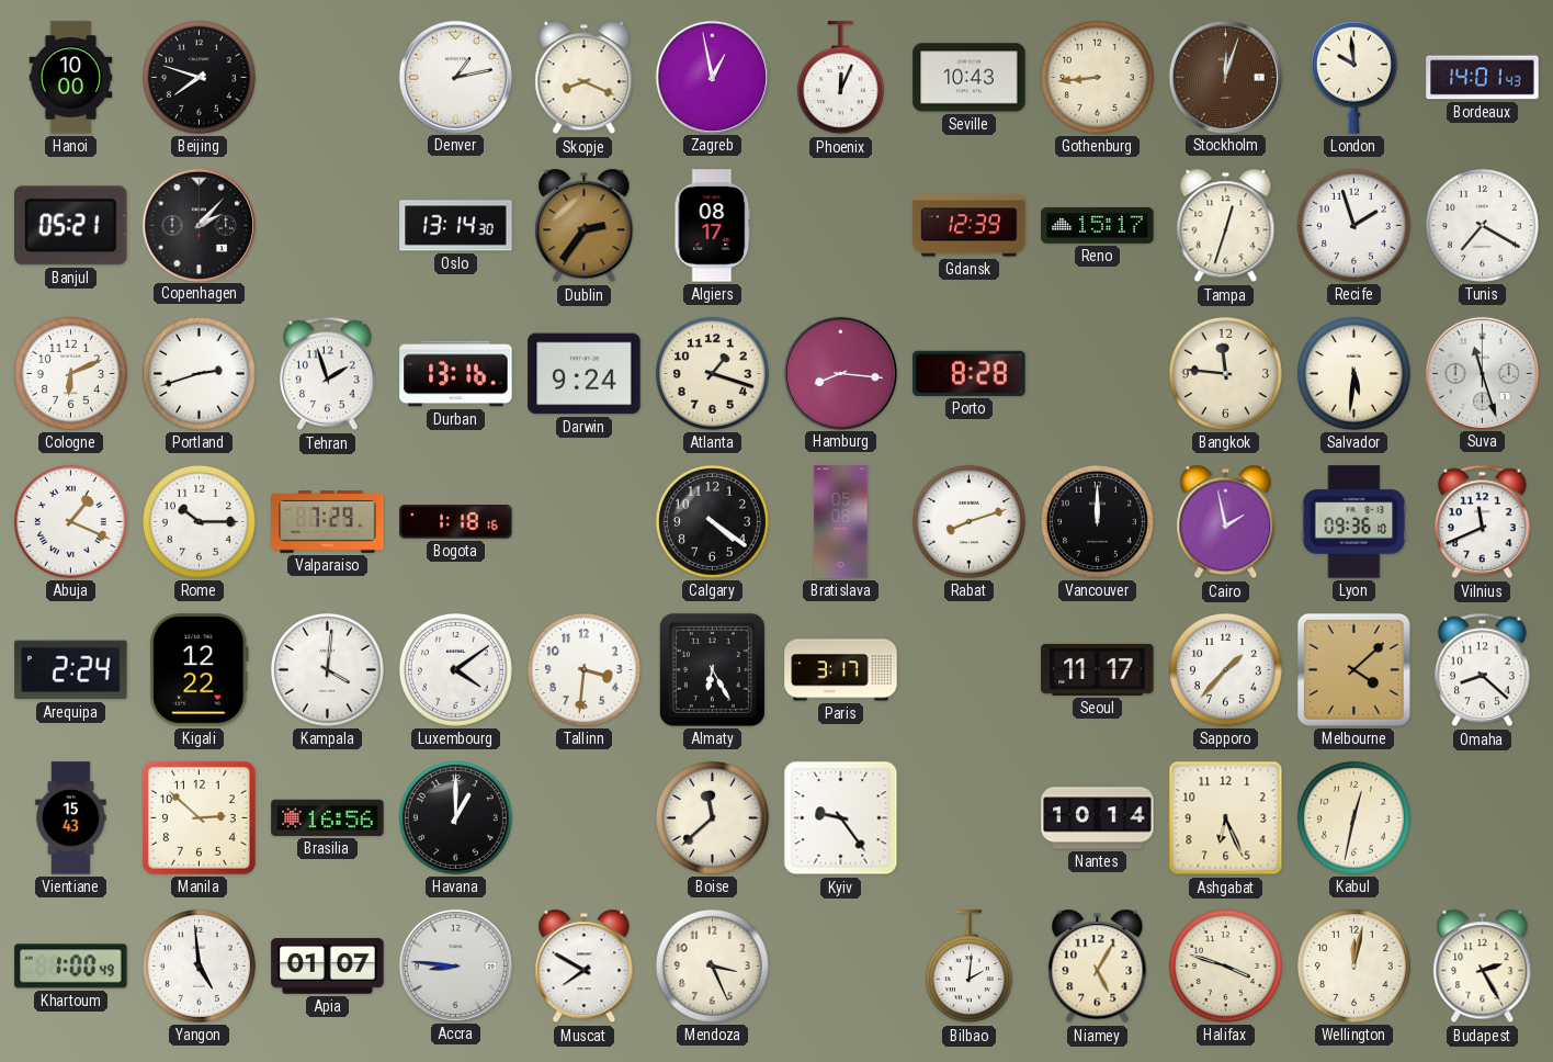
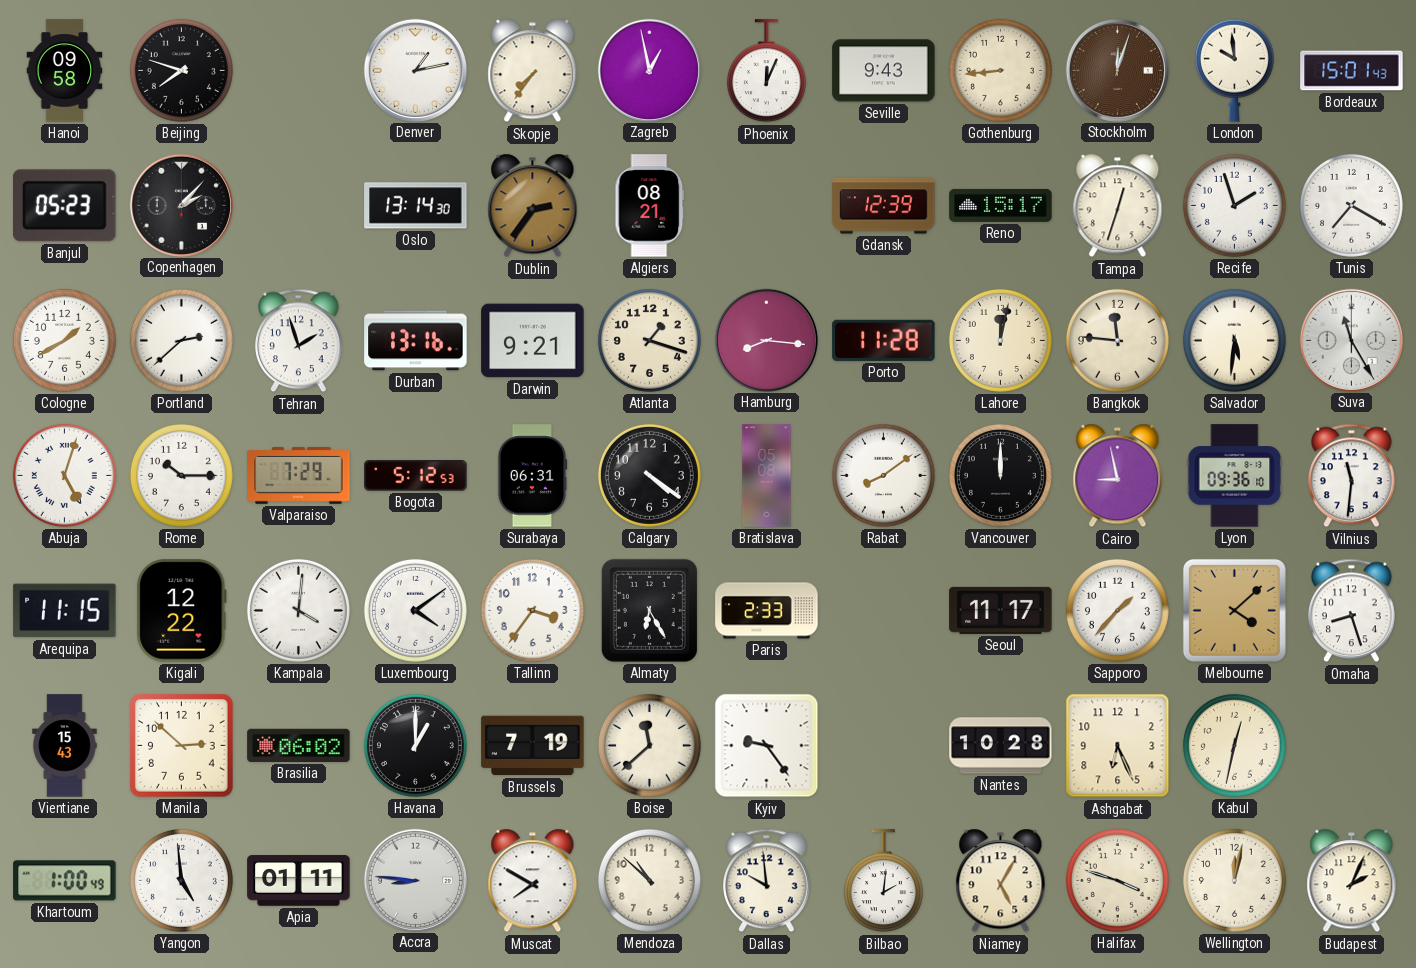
Hanoi: 10:00 -> 09:58
Skopje: 8:19 -> 7:36
Seville: 10:43 -> 9:43
Bordeaux: 14:01 -> 15:01
Banjul: 05:21 -> 05:23
Algiers: 08:17 -> 08:21
Cologne: 6:11 -> 1:40
Portland: 2:42 -> 2:38
Darwin: 9:24 -> 9:21
Porto: 8:28 -> 11:28
Lahore: none -> 12:02
Suva: 11:27 -> 11:25
Abuja: 1:19 -> 5:03
Bogota: 1:18 -> 5:12
Surabaya: none -> 06:31
Rabat: 8:12 -> 8:09
Cairo: 1:58 -> 8:58
Vilnius: 11:41 -> 11:31
Arequipa: 2:24 -> 11:15
Tallinn: 3:31 -> 3:36
Paris: 3:17 -> 2:33
Omaha: 8:22 -> 8:27
Brasilia: 16:56 -> 06:02
Brussels: none -> 7:19
Nantes: 10:14 -> 10:28
Apia: 01:07 -> 01:11
Mendoza: 3:26 -> 10:52
Dallas: none -> 9:59
Budapest: 2:25 -> 2:04
